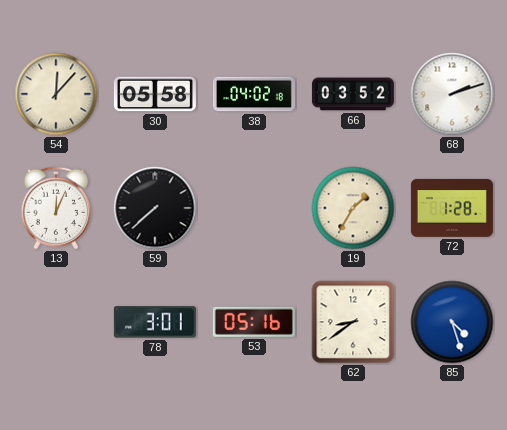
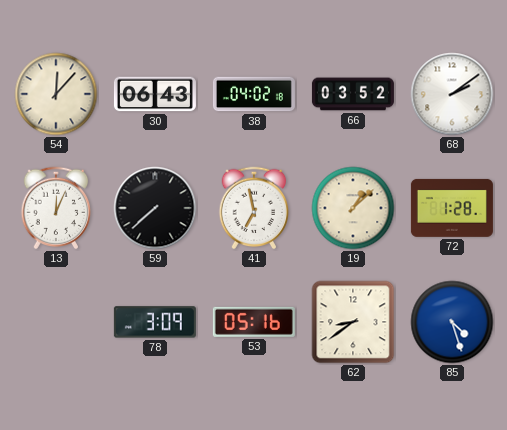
30: 05:58 -> 06:43
68: 2:12 -> 2:09
41: none -> 6:58
19: 1:35 -> 1:08
78: 3:01 -> 3:09
